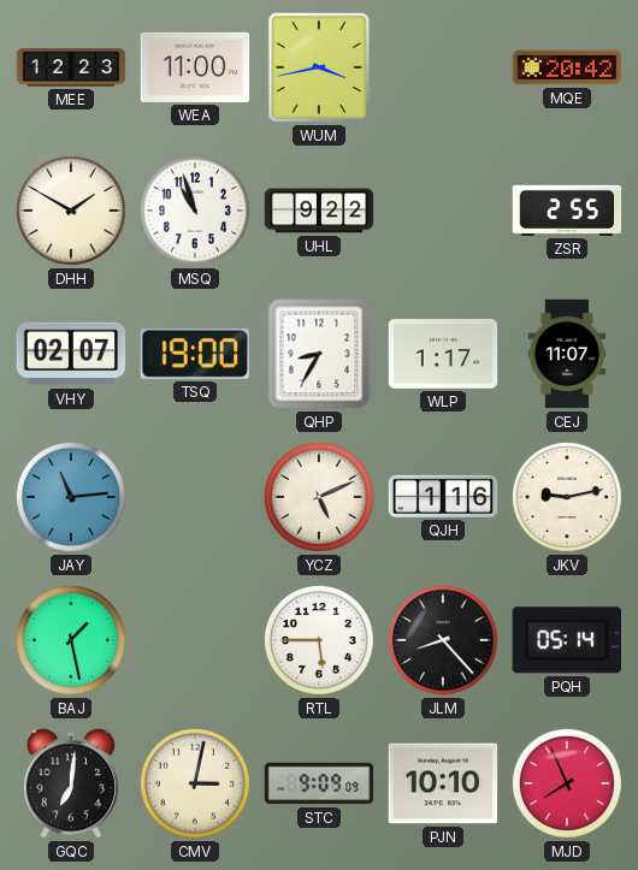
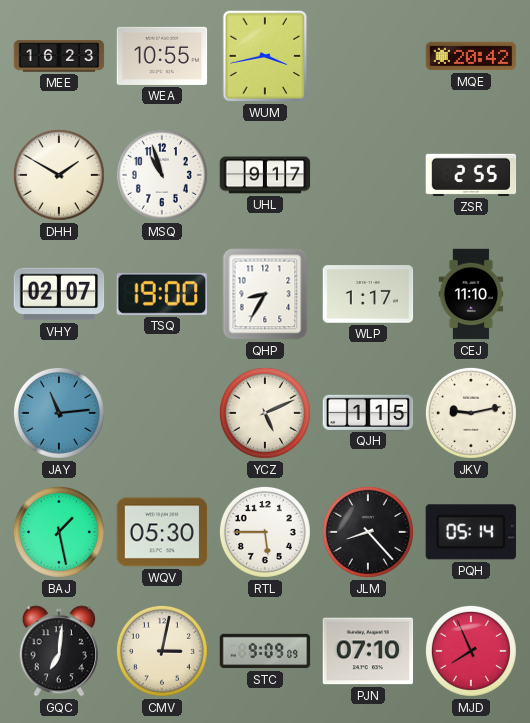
MEE: 12:23 -> 16:23
WEA: 11:00 -> 10:55
UHL: 9:22 -> 9:17
CEJ: 11:07 -> 11:10
QJH: 1:16 -> 1:15
WQV: none -> 05:30
PJN: 10:10 -> 07:10
